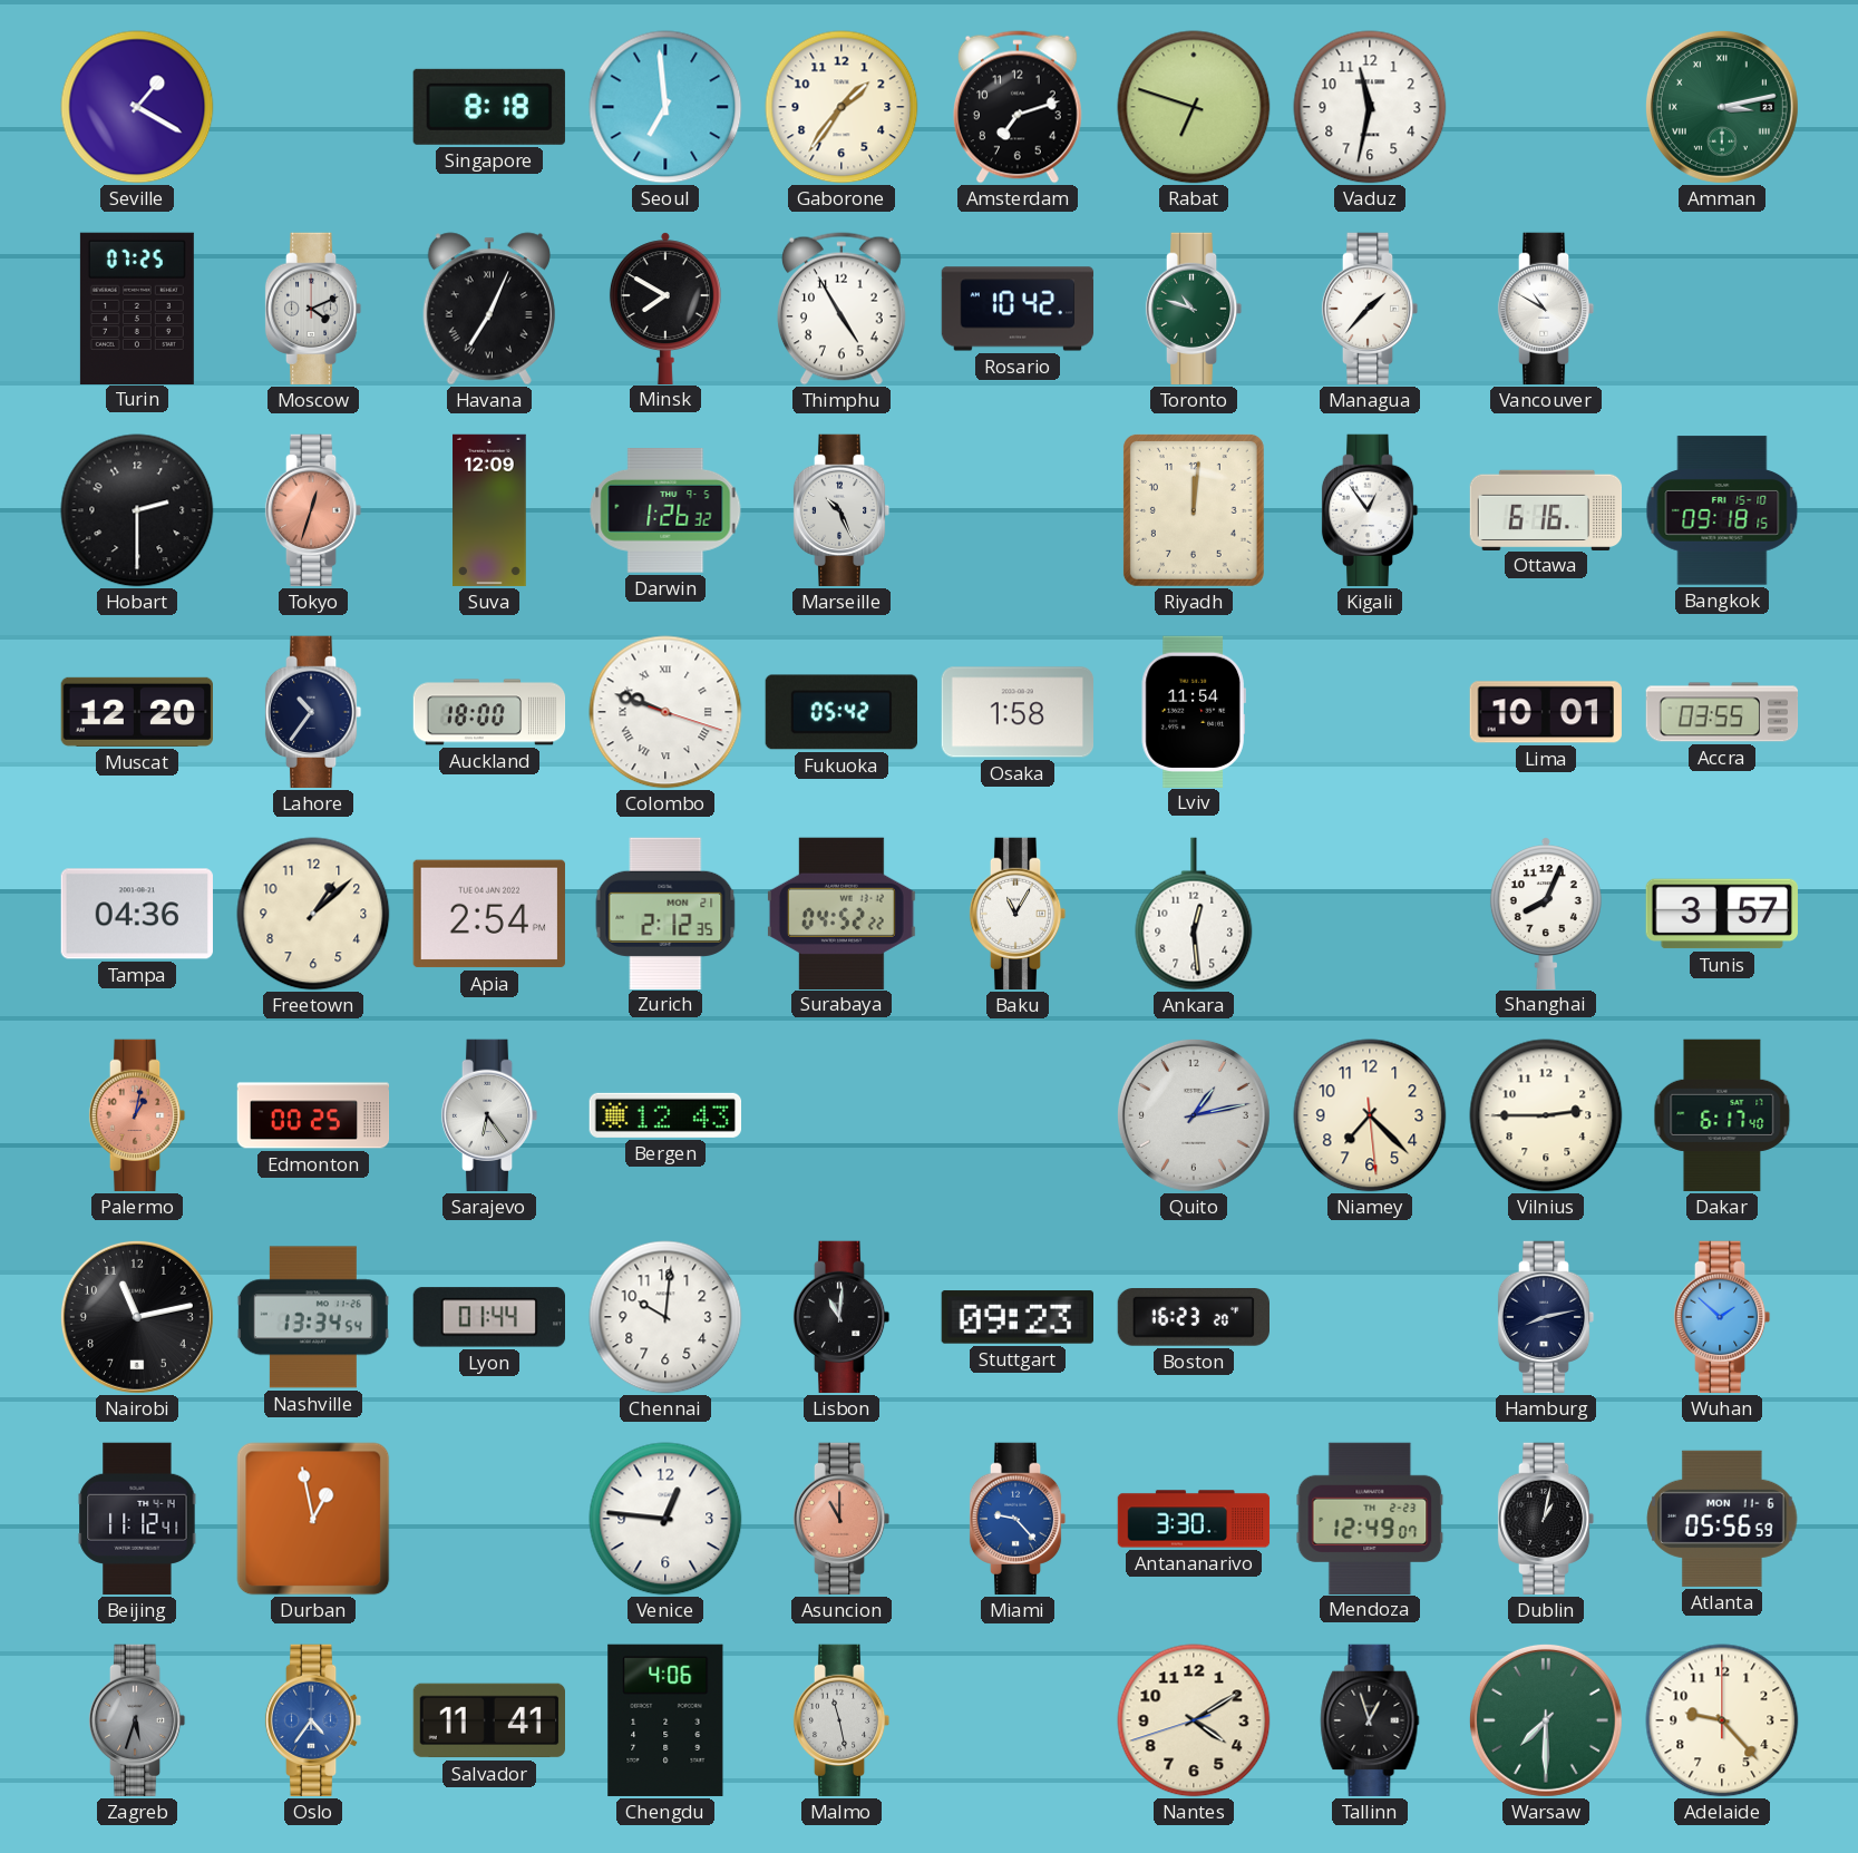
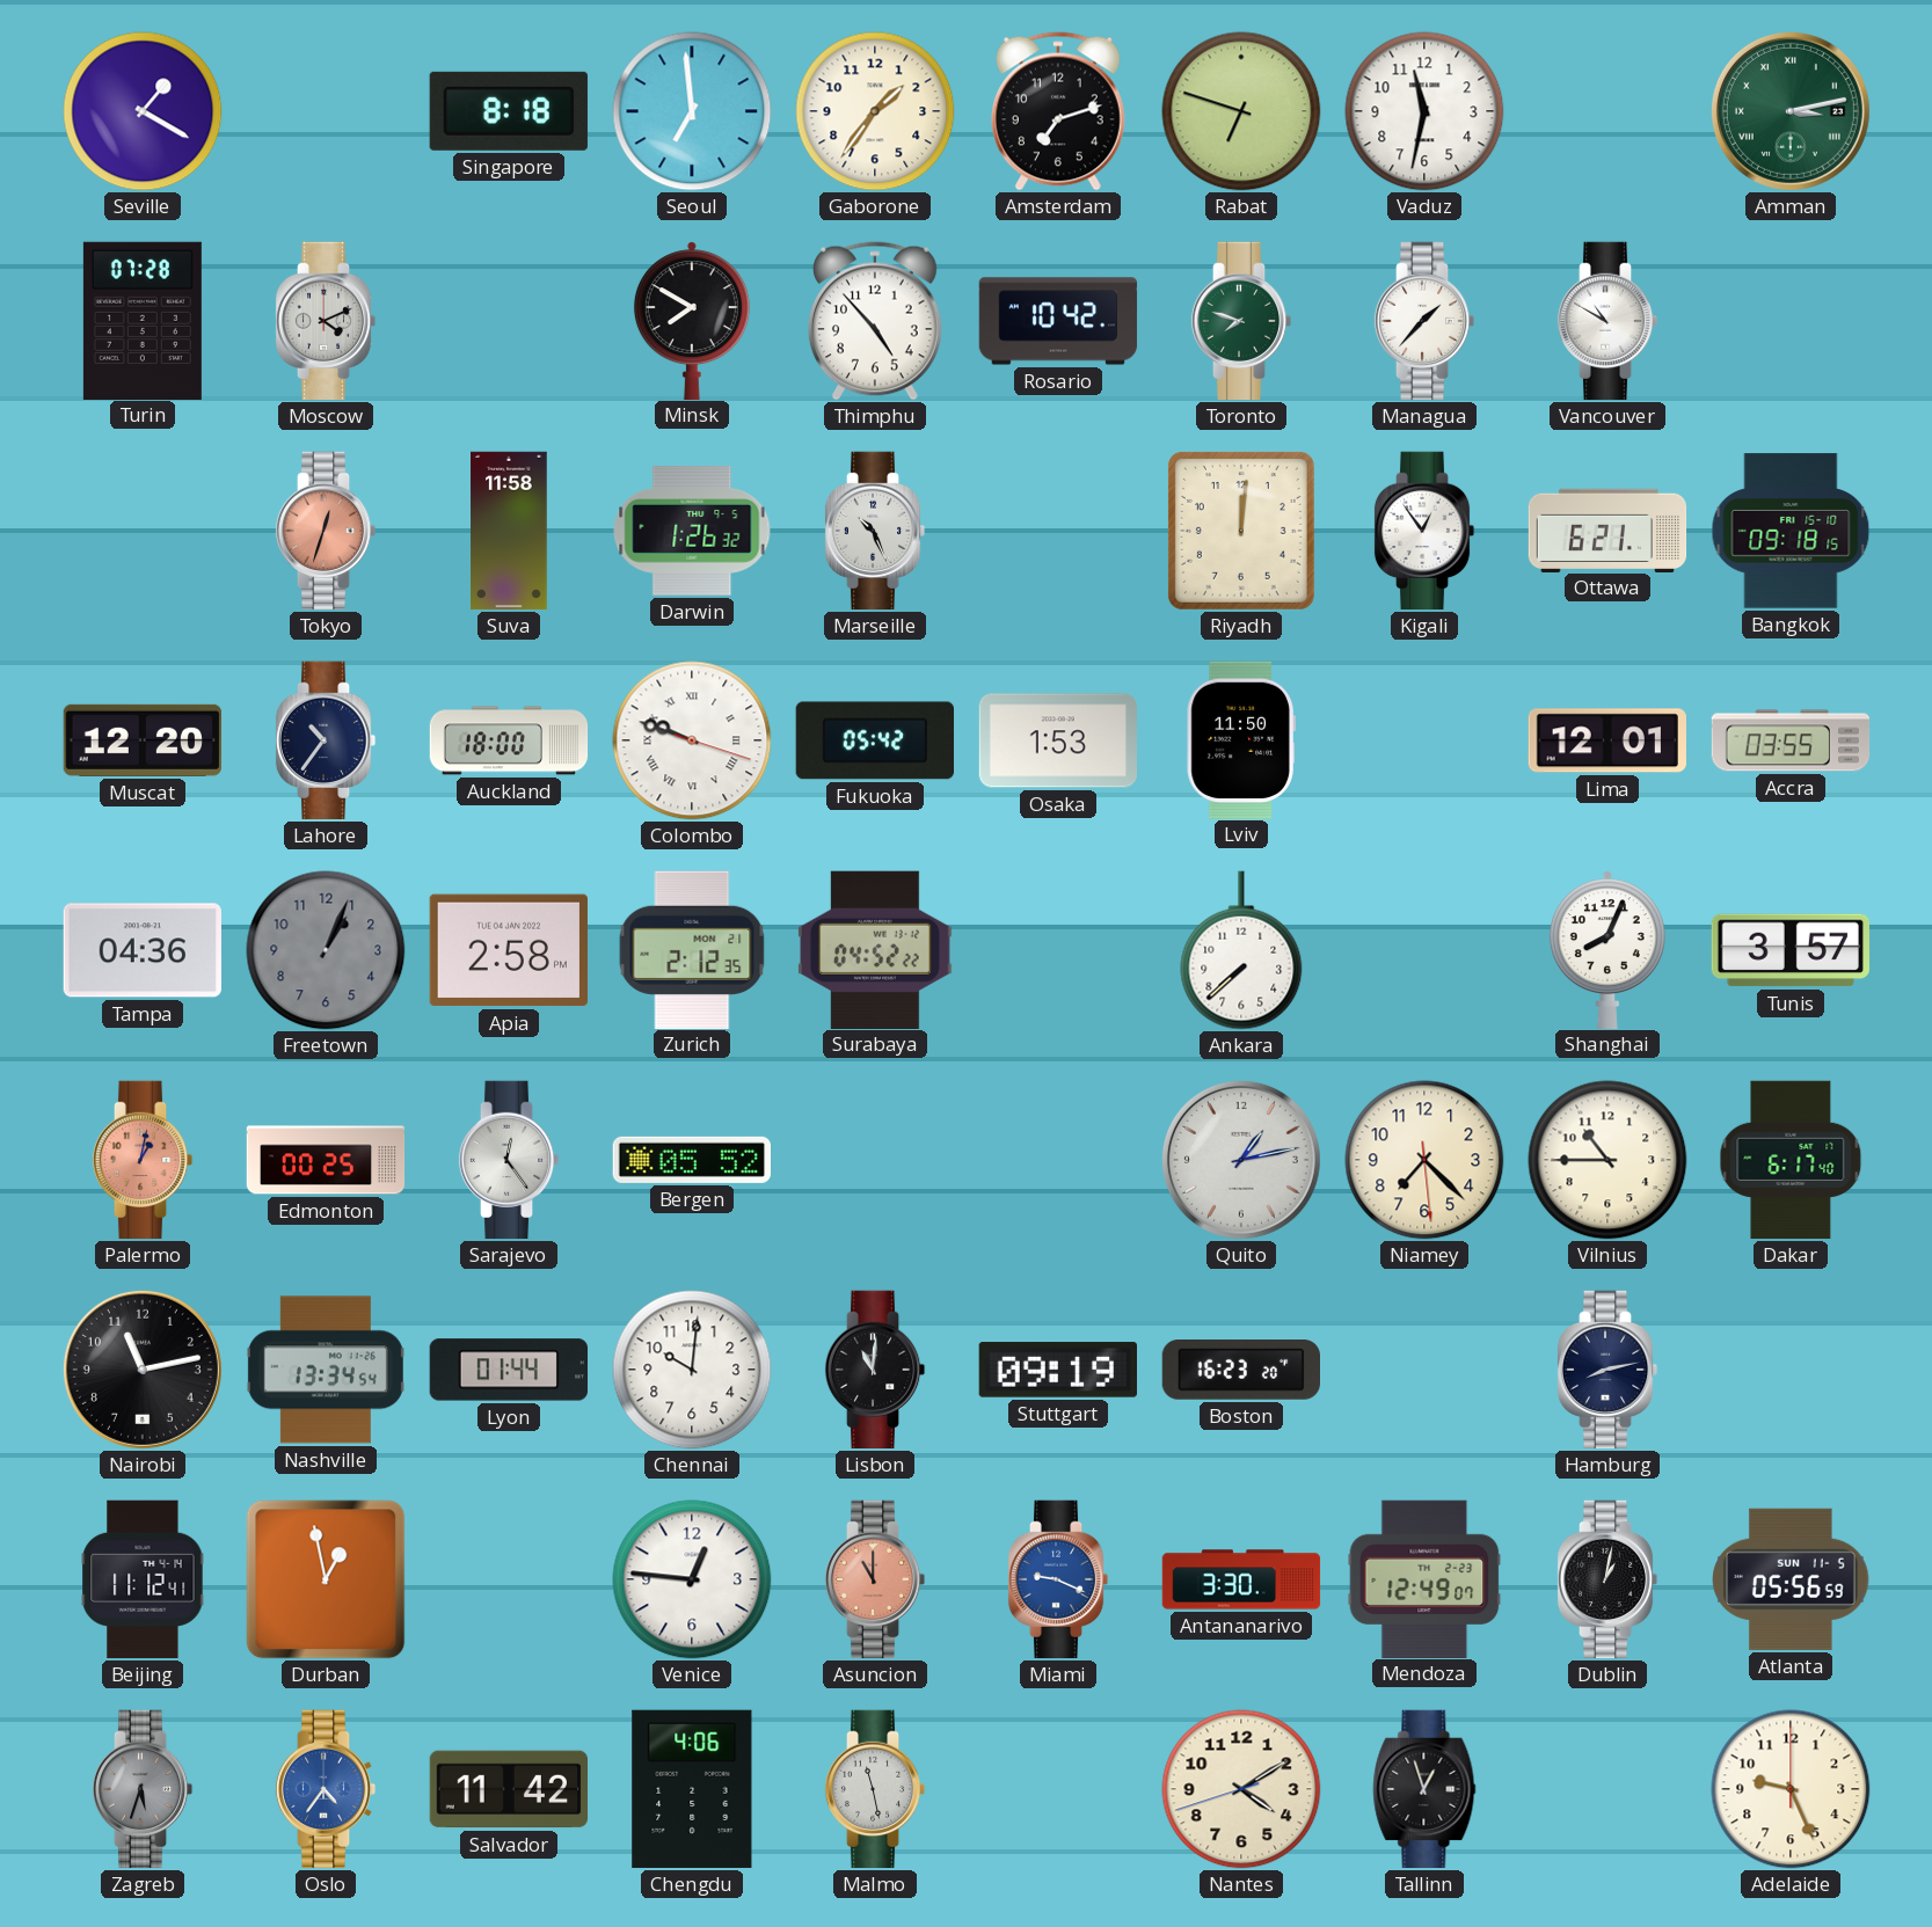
Turin: 07:25 -> 07:28
Havana: 7:04 -> none
Thimphu: 4:55 -> 4:53
Toronto: 10:48 -> 7:48
Hobart: 2:30 -> none
Suva: 12:09 -> 11:58
Ottawa: 6:16 -> 6:21
Osaka: 1:58 -> 1:53
Lviv: 11:54 -> 11:50
Lima: 10:01 -> 12:01
Freetown: 1:08 -> 1:04
Freetown dial: cream -> grey
Apia: 2:54 -> 2:58
Baku: 11:05 -> none
Ankara: 12:29 -> 7:38
Sarajevo: 6:24 -> 12:24
Bergen: 12:43 -> 05:52
Vilnius: 2:45 -> 10:45
Stuttgart: 09:23 -> 09:19
Wuhan: 1:52 -> none
Miami: 9:23 -> 9:19
Atlanta date: MON 11-6 -> SUN 11-5
Salvador: 11:41 -> 11:42
Warsaw: 7:30 -> none
Adelaide: 9:23 -> 9:26
